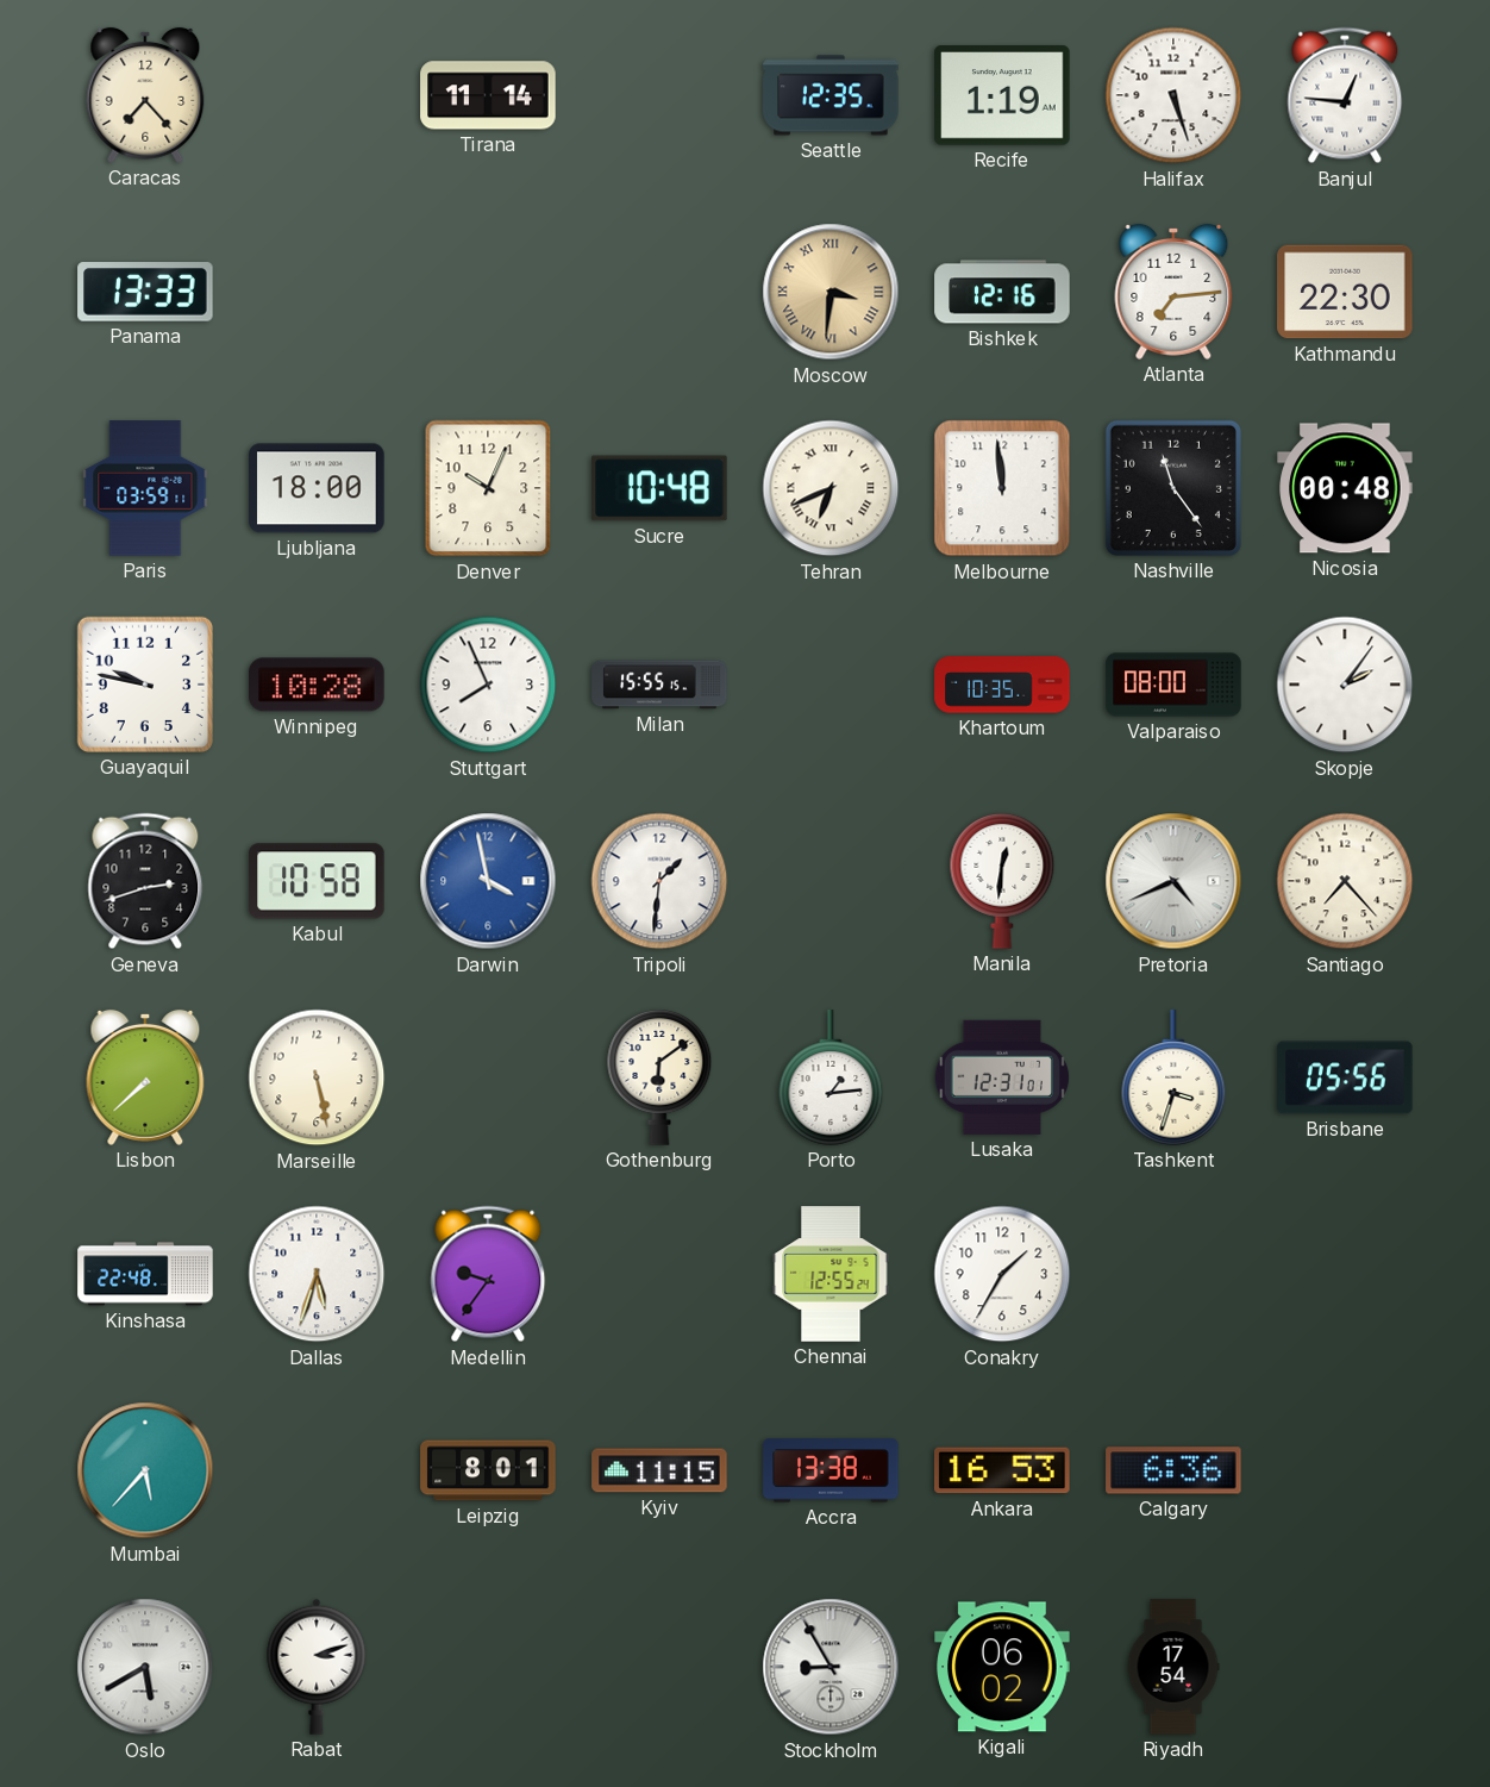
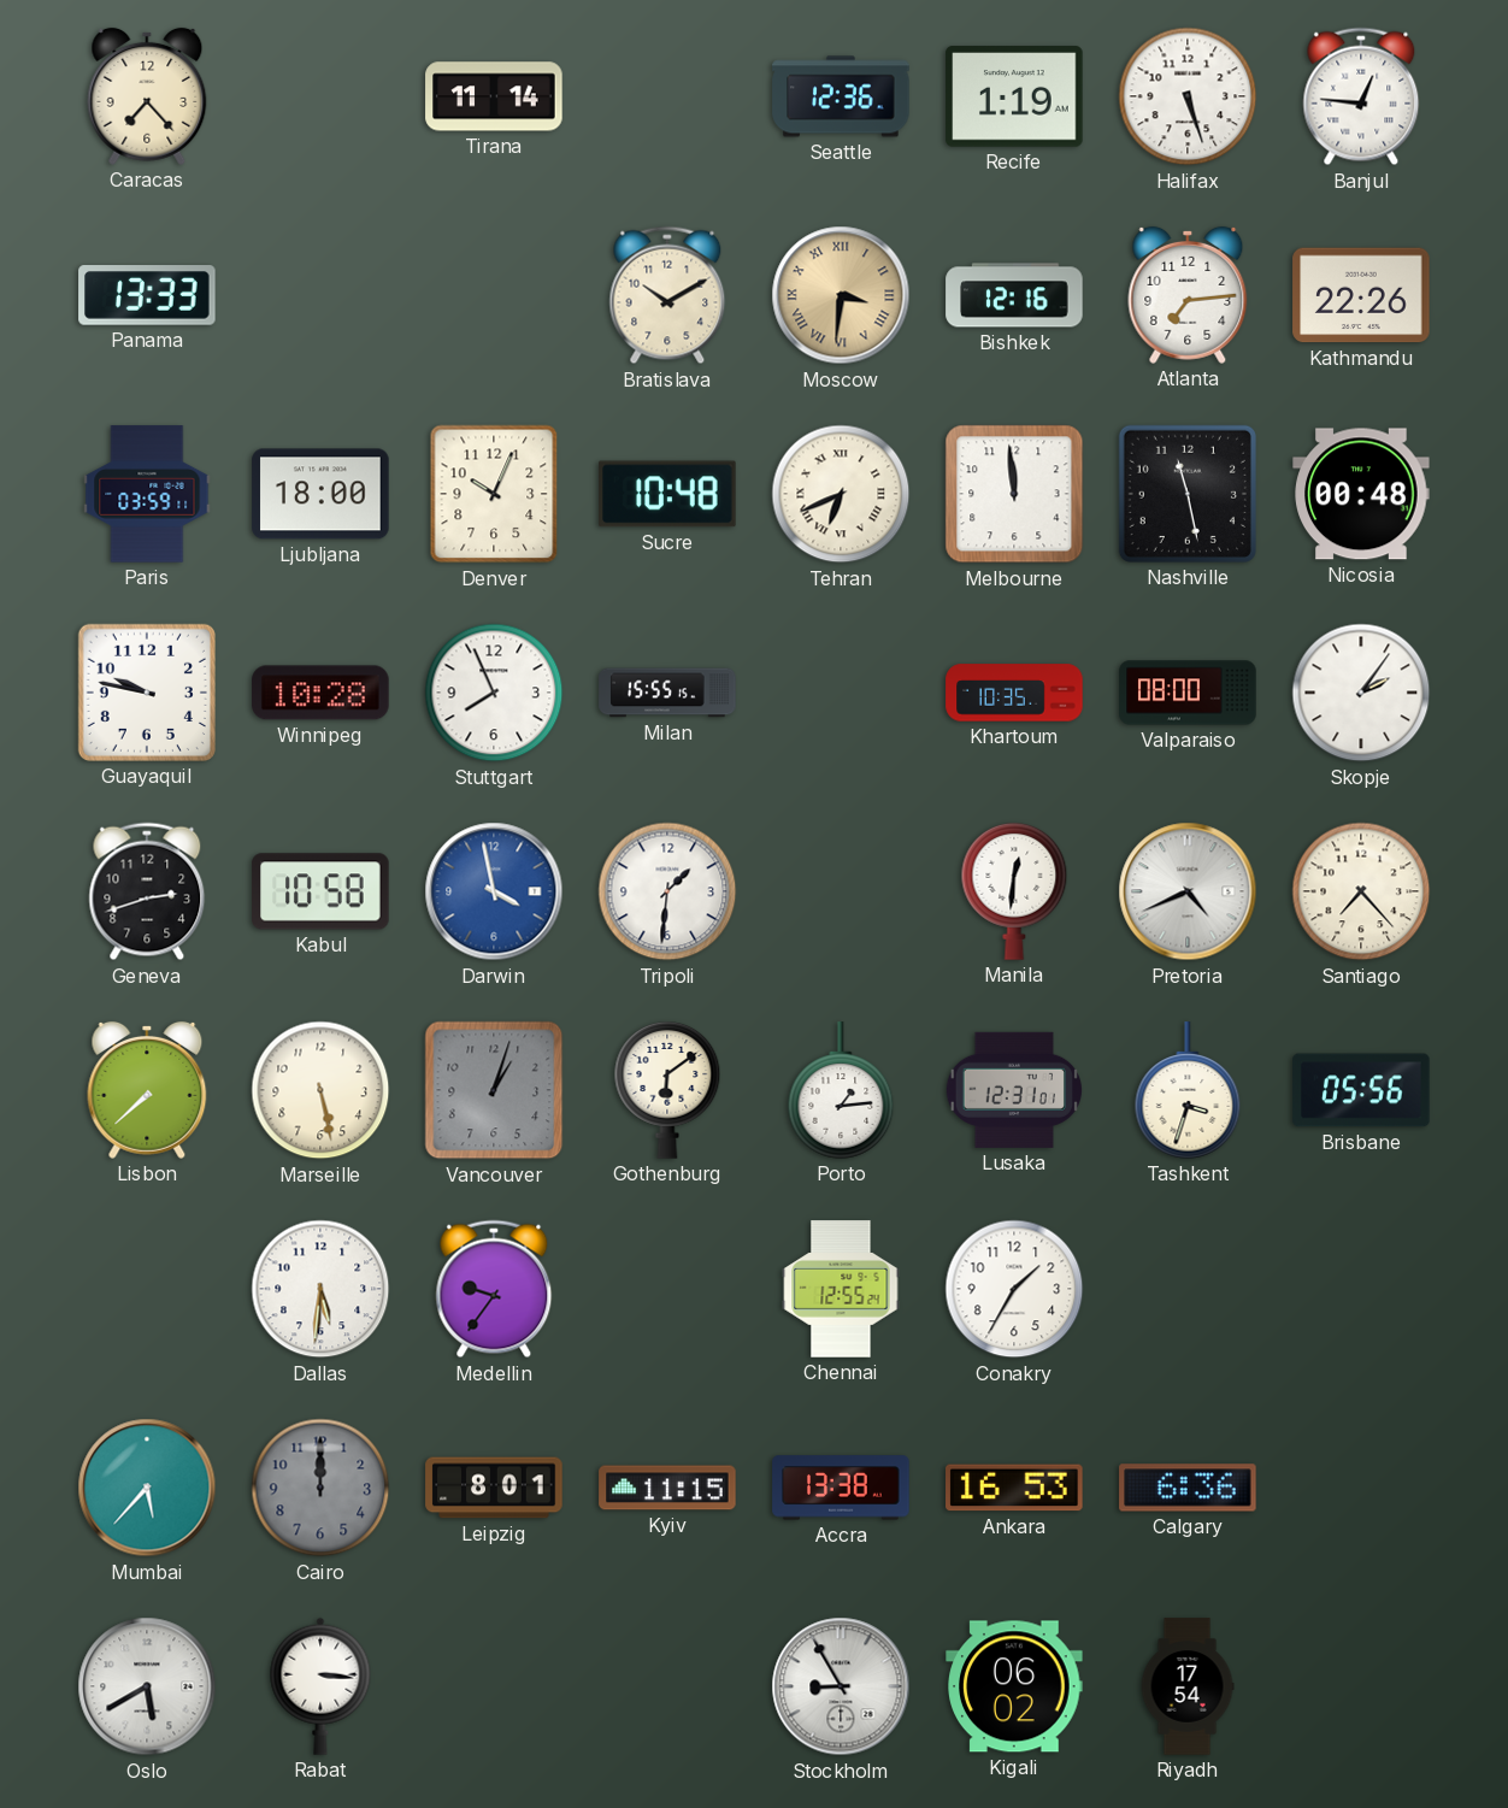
Seattle: 12:35 -> 12:36
Bratislava: none -> 10:10
Kathmandu: 22:30 -> 22:26
Nashville: 11:24 -> 11:28
Vancouver: none -> 1:03
Kinshasa: 22:48 -> none
Dallas: 5:33 -> 5:31
Cairo: none -> 12:00
Rabat: 3:12 -> 3:16
